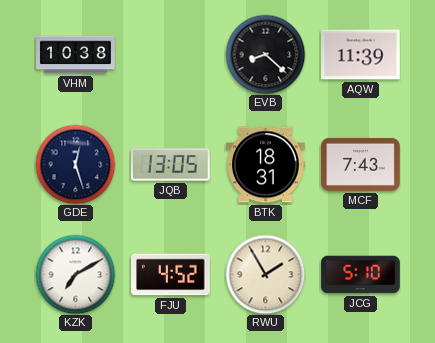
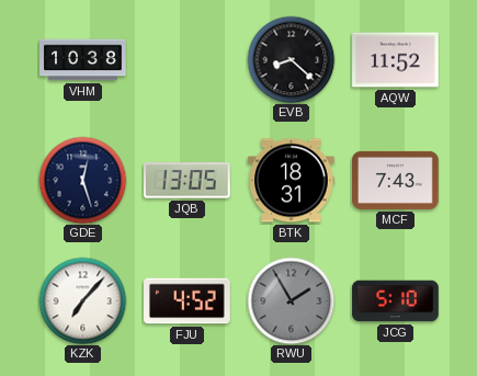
AQW: 11:39 -> 11:52
KZK: 7:10 -> 7:07
RWU dial: cream -> grey
